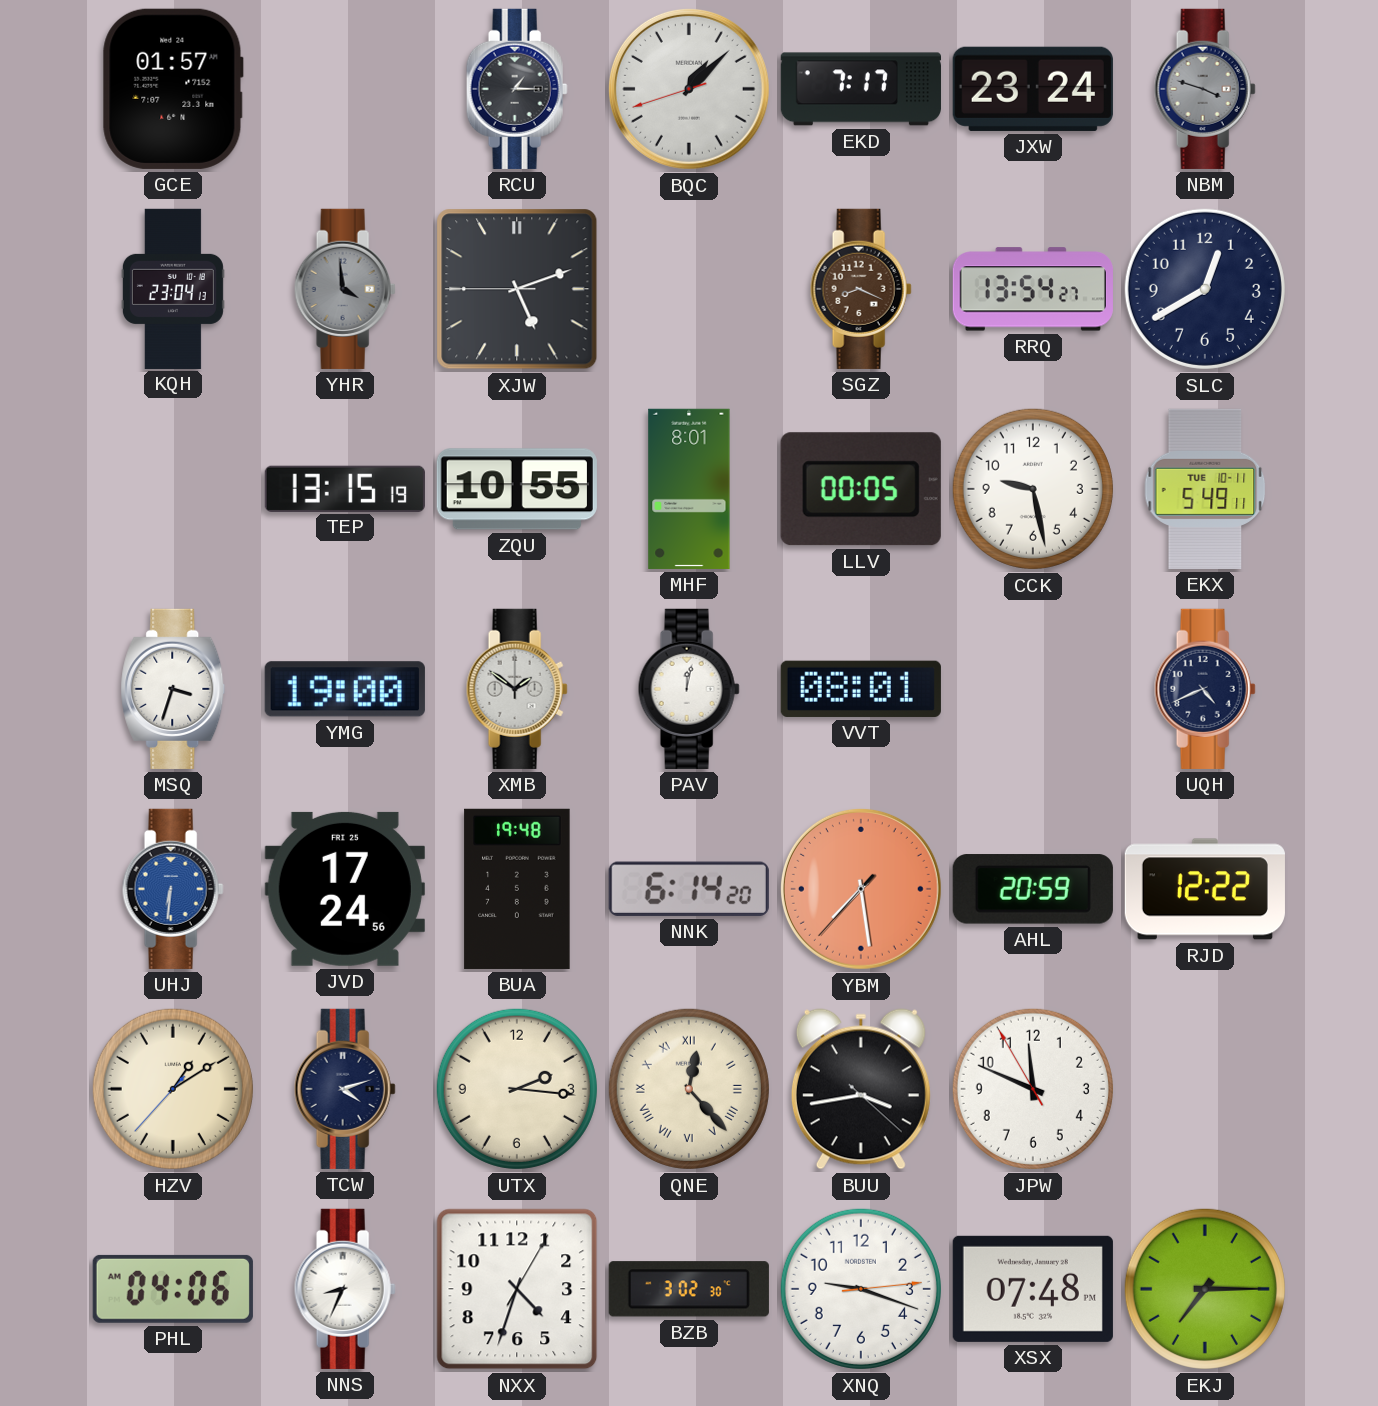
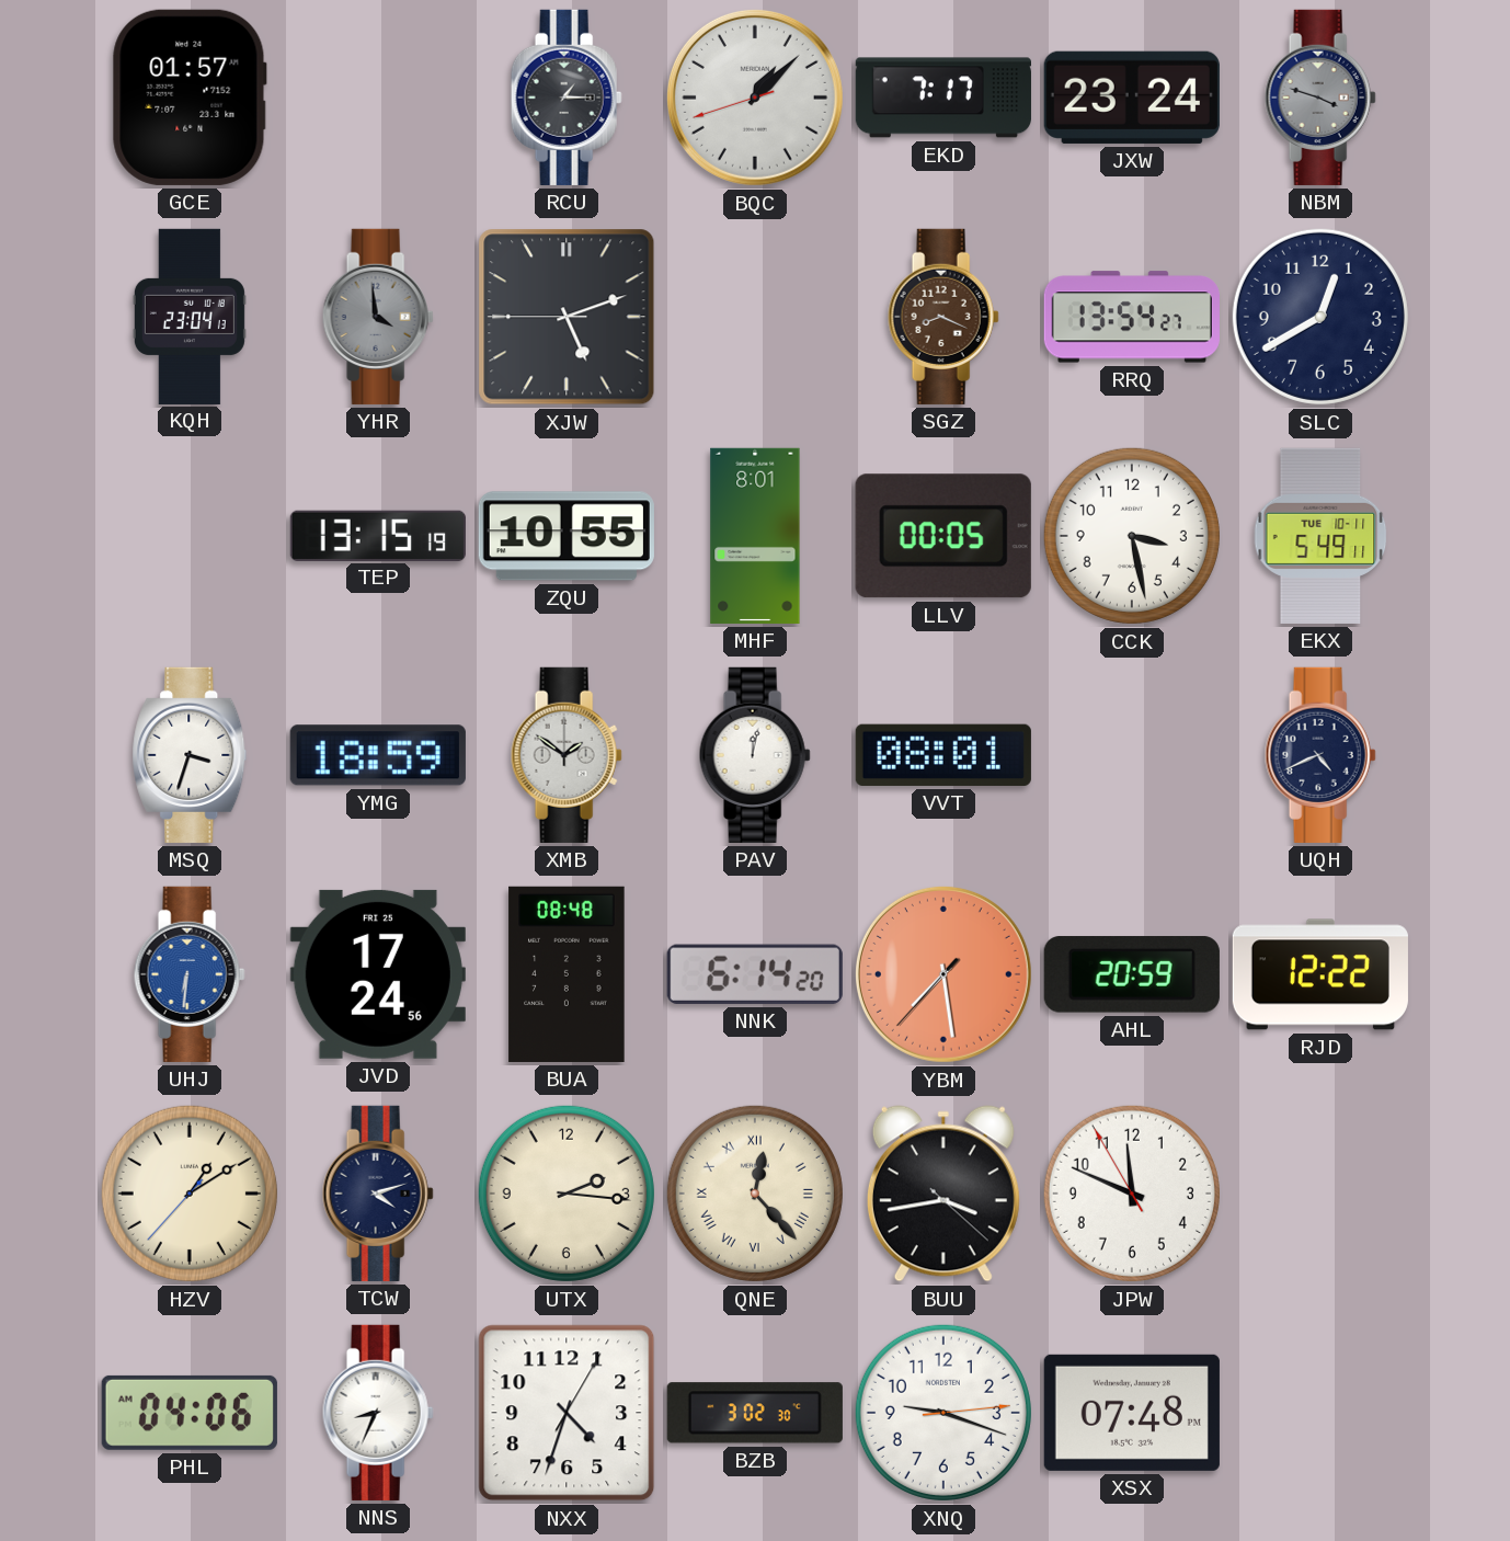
CCK: 9:28 -> 3:28
YMG: 19:00 -> 18:59
BUA: 19:48 -> 08:48
EKJ: 7:15 -> none
